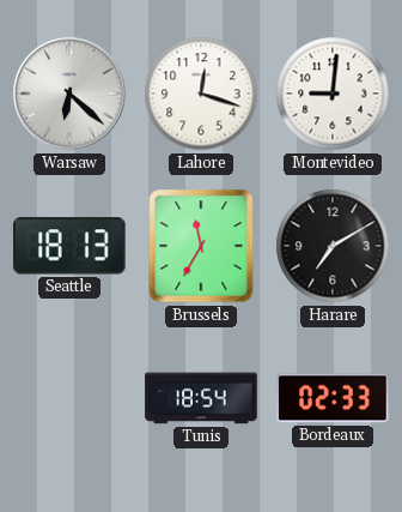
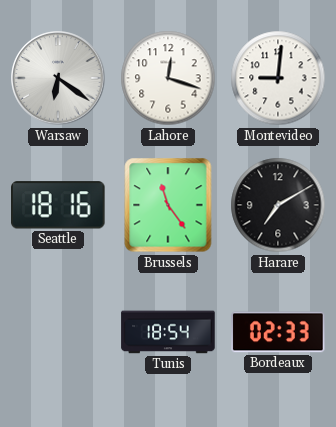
Warsaw: 6:22 -> 6:21
Seattle: 18:13 -> 18:16
Brussels: 11:35 -> 11:24
